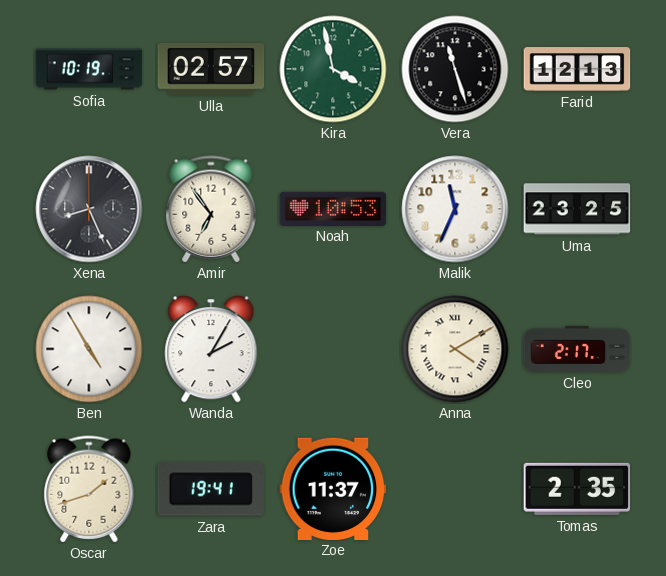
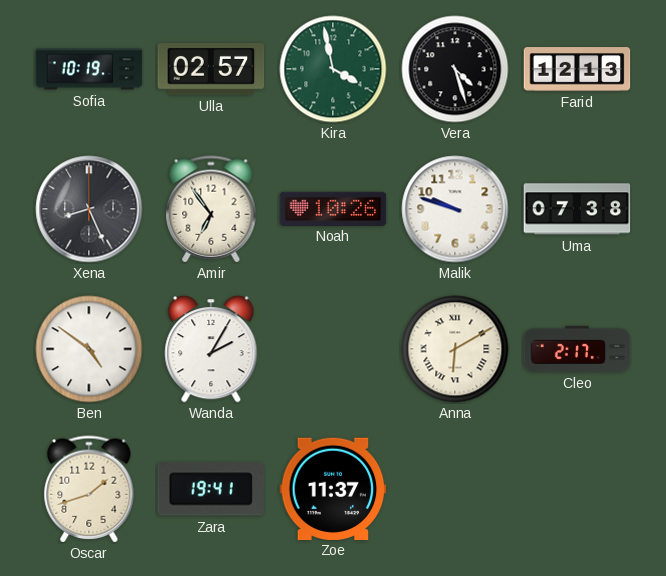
Vera: 11:27 -> 4:27
Noah: 10:53 -> 10:26
Malik: 11:34 -> 9:48
Uma: 23:25 -> 07:38
Ben: 4:55 -> 4:51
Anna: 4:10 -> 6:10
Tomas: 2:35 -> none
